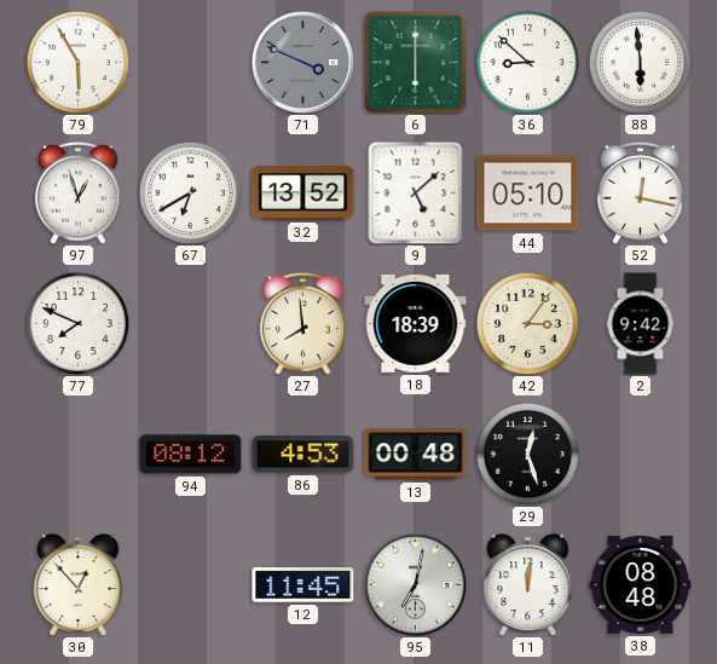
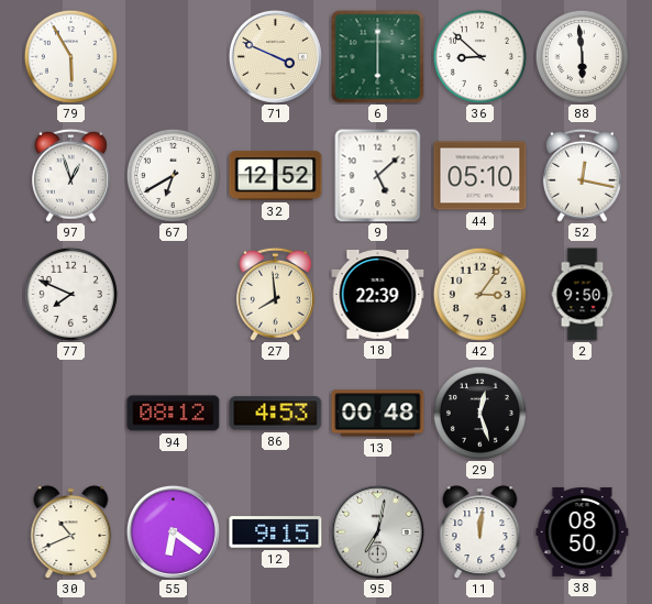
71 dial: grey -> cream
32: 13:52 -> 12:52
18: 18:39 -> 22:39
2: 9:42 -> 9:50
30: 12:53 -> 10:41
55: none -> 6:21
12: 11:45 -> 9:15
38: 08:48 -> 08:50
